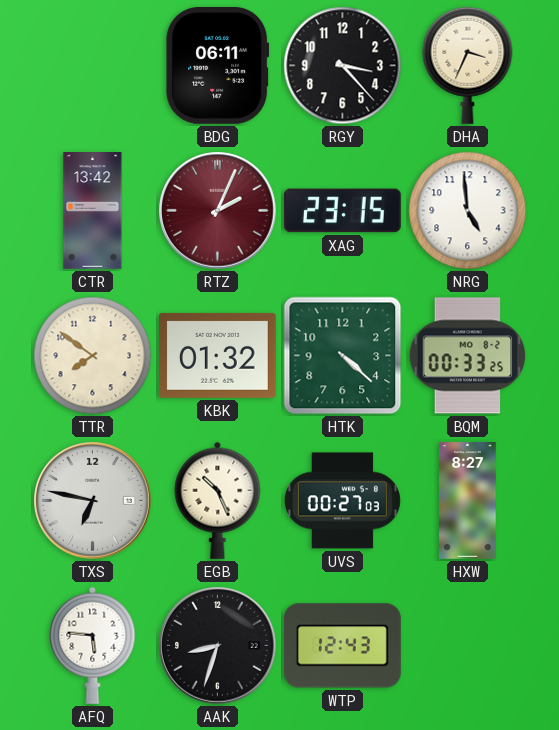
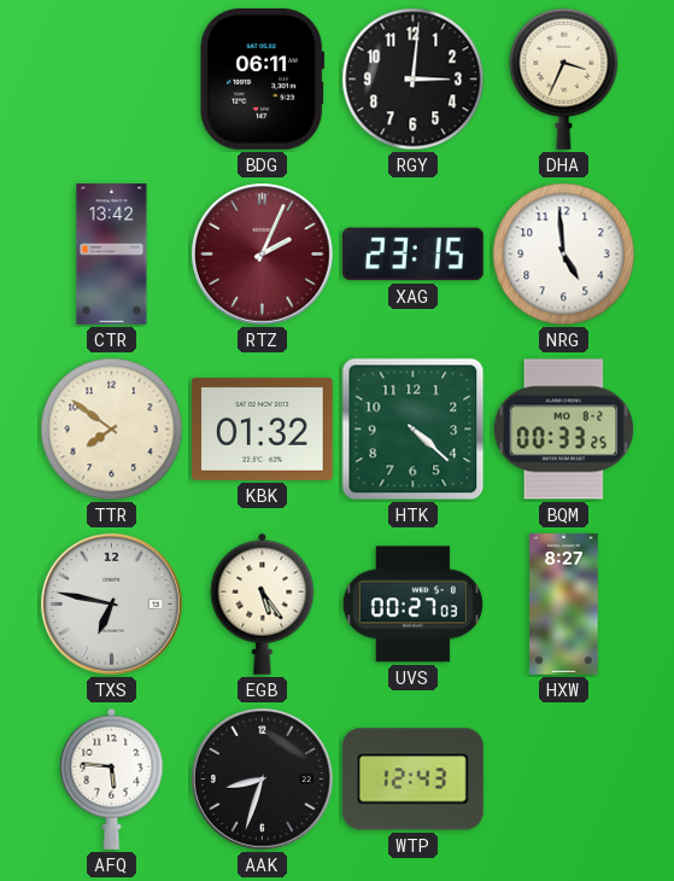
RGY: 3:23 -> 3:01
EGB: 10:26 -> 5:24
